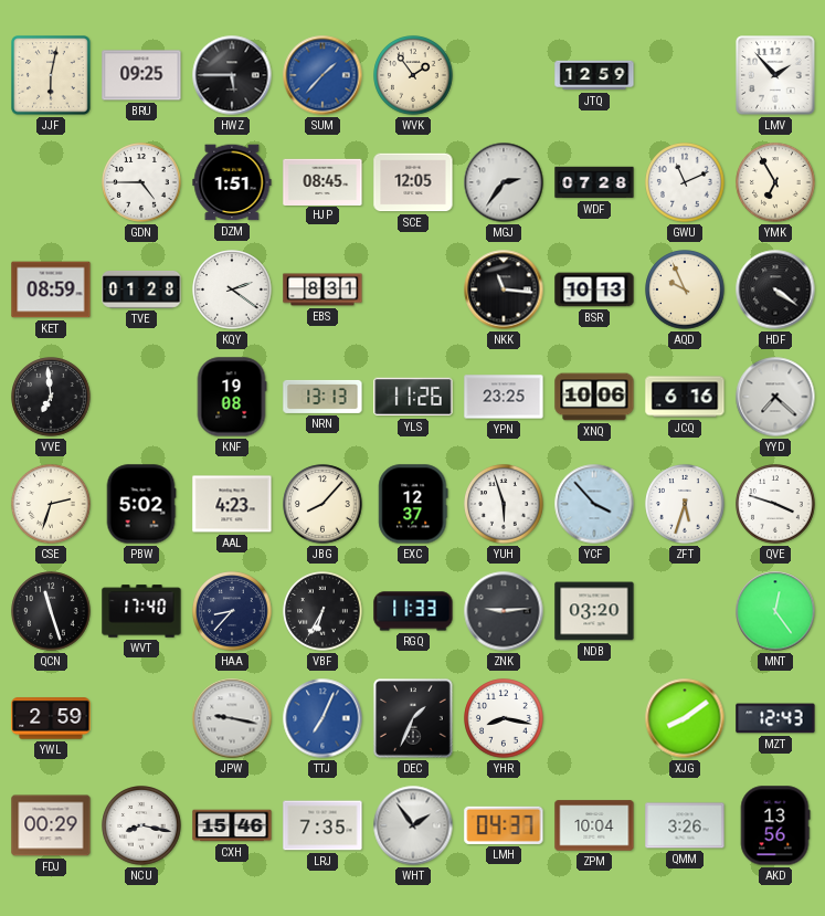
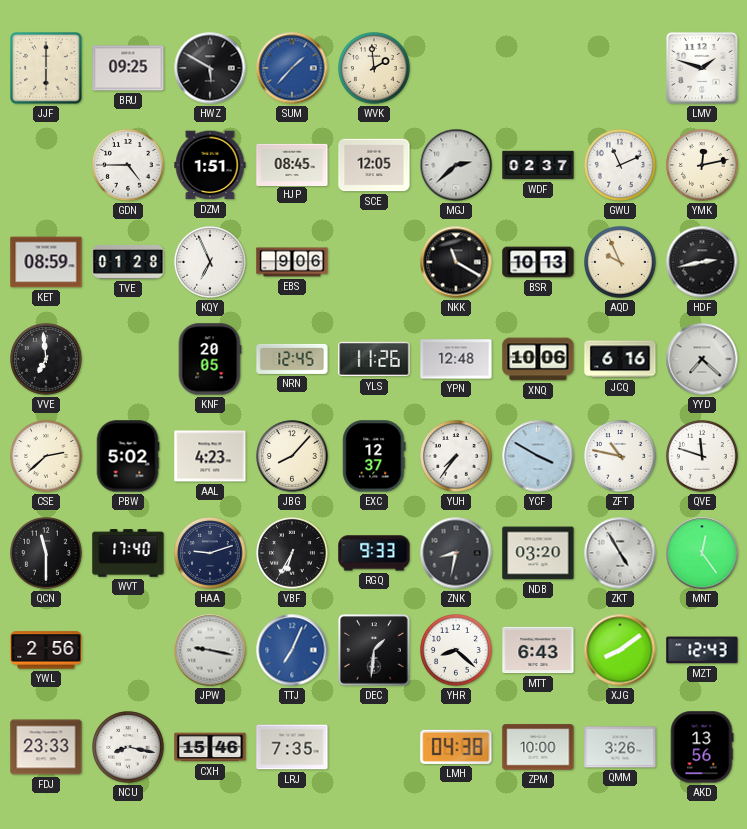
JJF: 6:02 -> 6:00
HWZ: 5:45 -> 5:50
WVK: 1:54 -> 1:59
JTQ: 12:59 -> none
LMV: 1:53 -> 1:48
MGJ: 2:36 -> 2:38
WDF: 07:28 -> 02:37
YMK: 6:55 -> 12:13
KQY: 2:21 -> 6:56
EBS: 8:31 -> 9:06
NKK: 11:16 -> 11:20
HDF: 4:21 -> 2:43
KNF: 19:08 -> 20:05
NRN: 13:13 -> 12:45
YPN: 23:25 -> 12:48
CSE: 2:33 -> 2:38
YUH: 5:57 -> 7:36
YCF: 3:53 -> 3:50
ZFT: 5:33 -> 10:47
QVE: 3:48 -> 11:48
QCN: 11:27 -> 11:30
HAA: 8:37 -> 9:12
RGQ: 11:33 -> 9:33
ZNK: 9:14 -> 8:32
ZKT: none -> 4:55
YWL: 2:59 -> 2:56
DEC: 1:34 -> 1:31
YHR: 8:17 -> 8:22
MTT: none -> 6:43
FDJ: 00:29 -> 23:33
WHT: 1:54 -> none
LMH: 04:37 -> 04:38
ZPM: 10:04 -> 10:00
